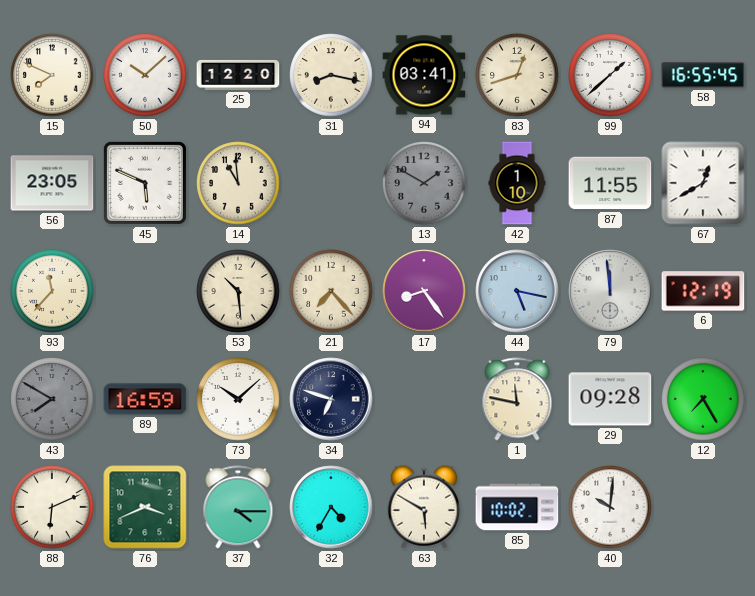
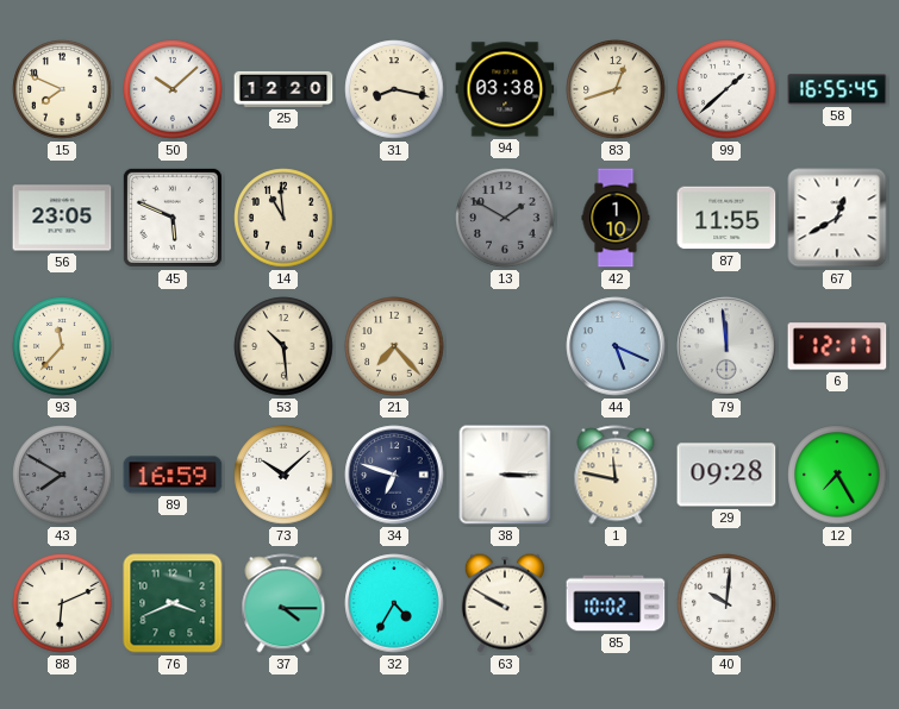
94: 03:41 -> 03:38
17: 8:24 -> none
44: 5:17 -> 5:19
6: 12:19 -> 12:17
38: none -> 3:15
63: 5:50 -> 9:50
